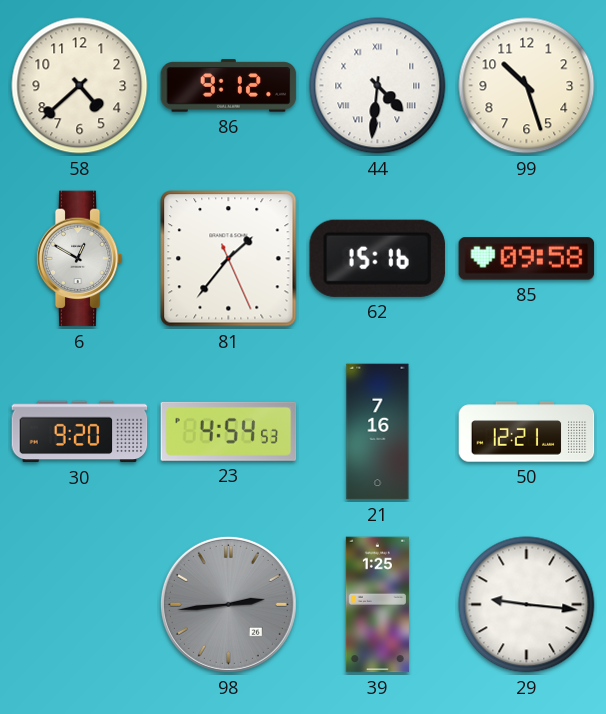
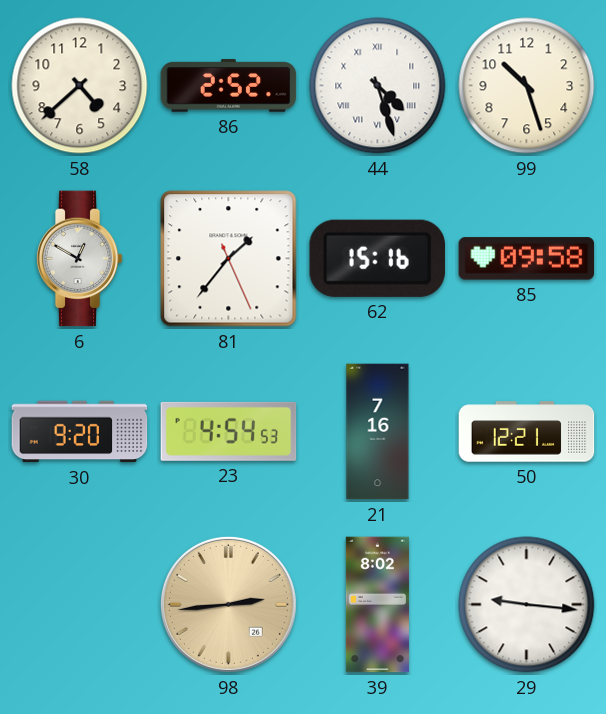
86: 9:12 -> 2:52
44: 4:31 -> 4:27
98 dial: grey -> champagne
39: 1:25 -> 8:02
